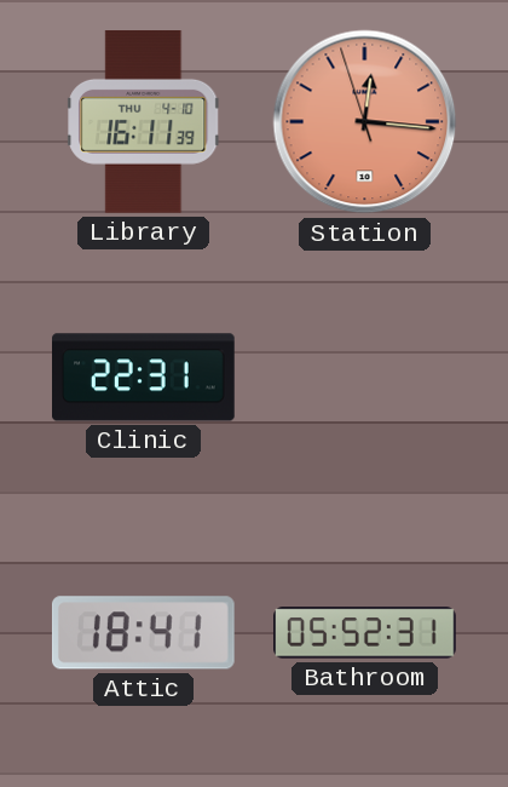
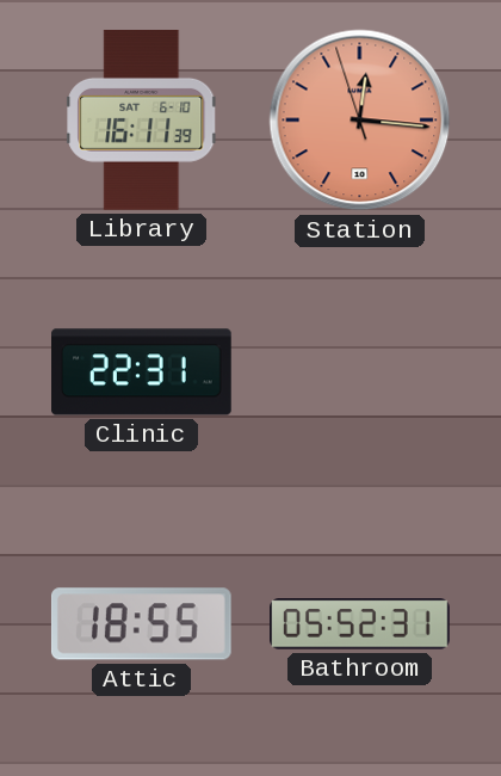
Library date: THU 4-10 -> SAT 6-10
Attic: 18:41 -> 18:55
